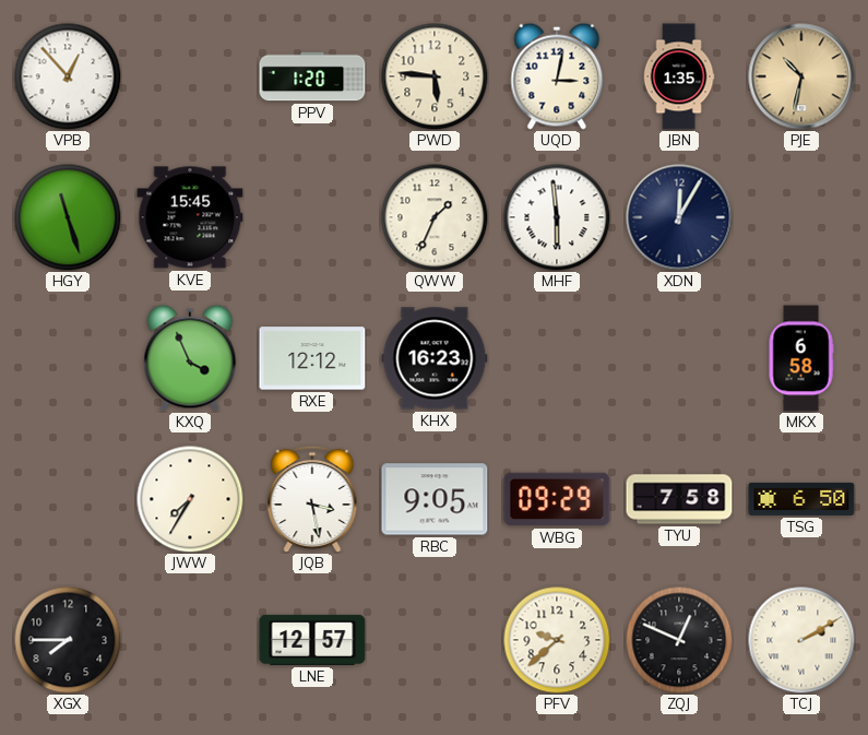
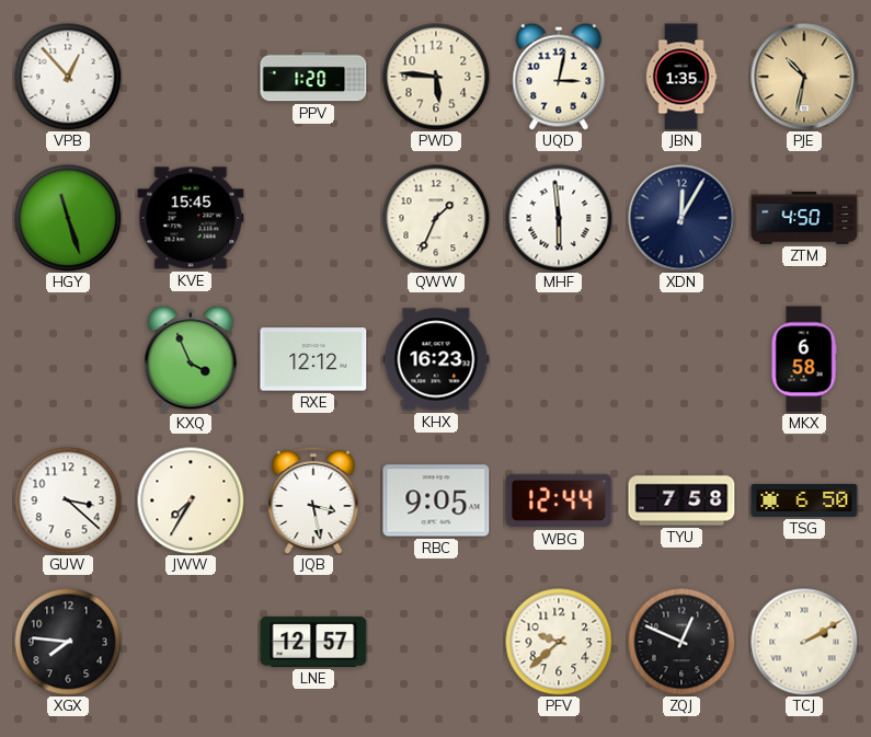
ZTM: none -> 4:50
GUW: none -> 3:22
WBG: 09:29 -> 12:44
XGX: 7:45 -> 7:46
